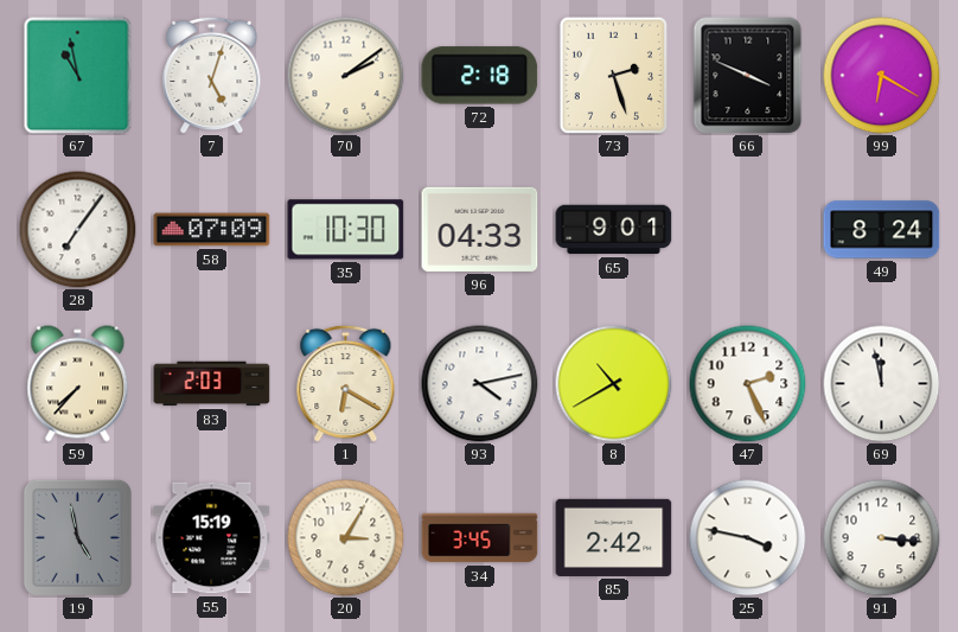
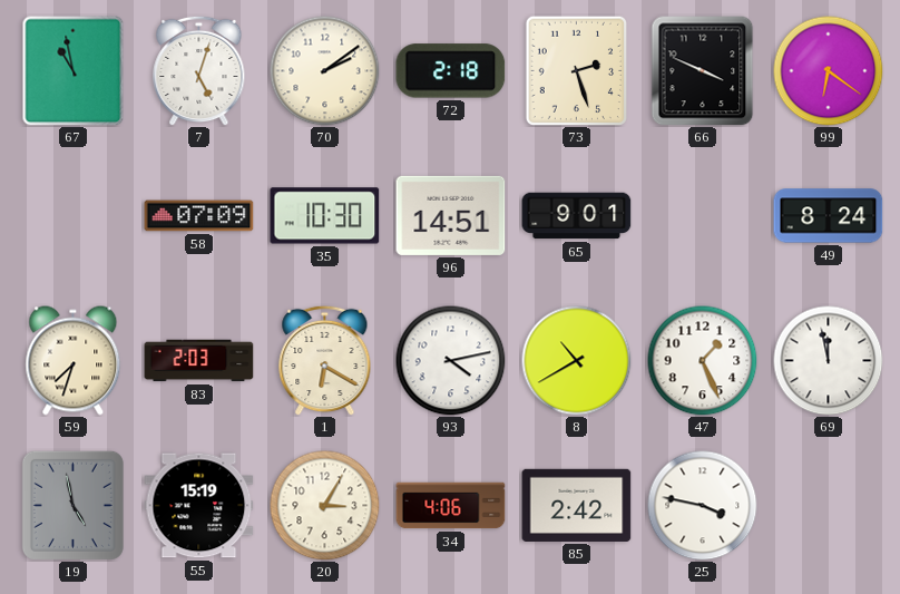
99: 6:20 -> 6:21
28: 7:06 -> none
96: 04:33 -> 14:51
59: 7:37 -> 7:33
47: 2:26 -> 1:26
34: 3:45 -> 4:06
91: 3:16 -> none
